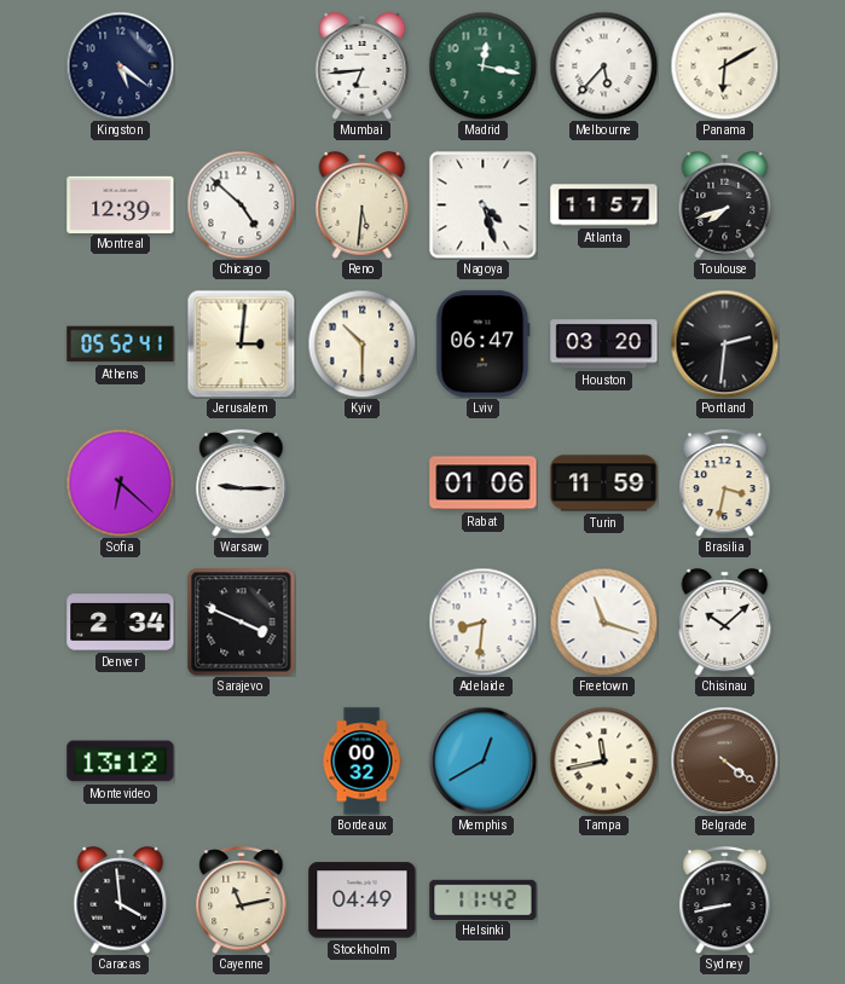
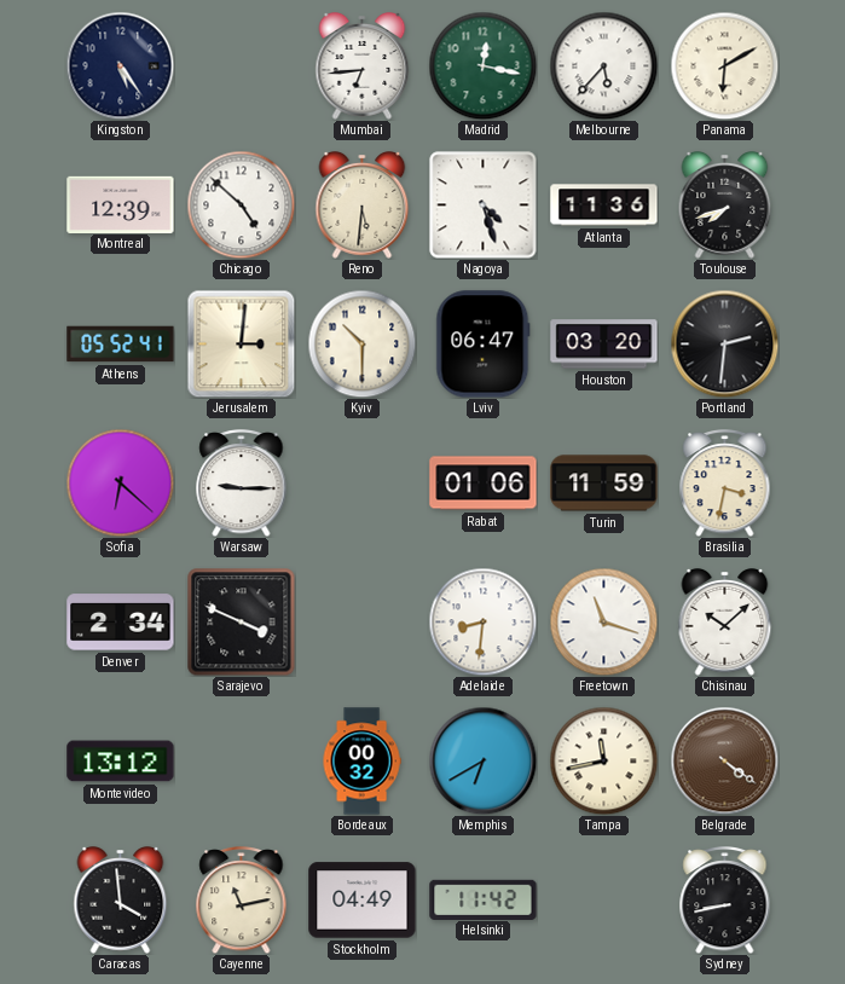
Kingston: 5:21 -> 5:24
Atlanta: 11:57 -> 11:36
Memphis: 12:40 -> 6:40
